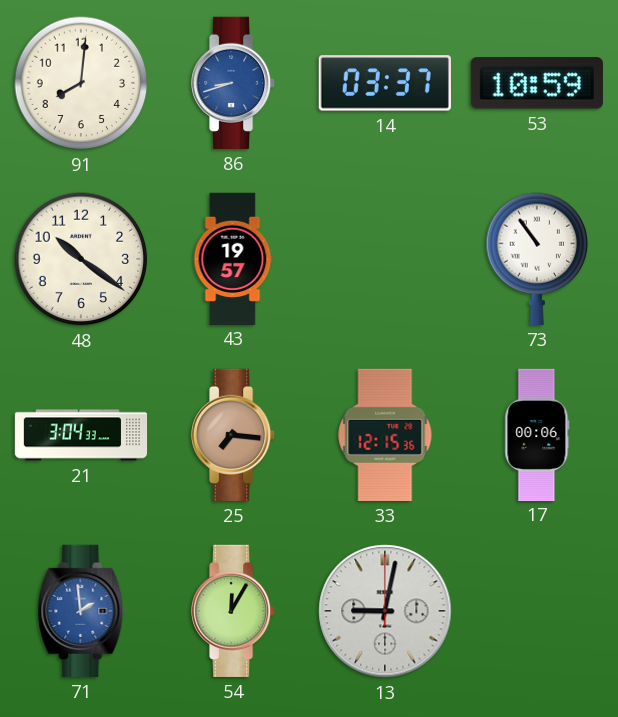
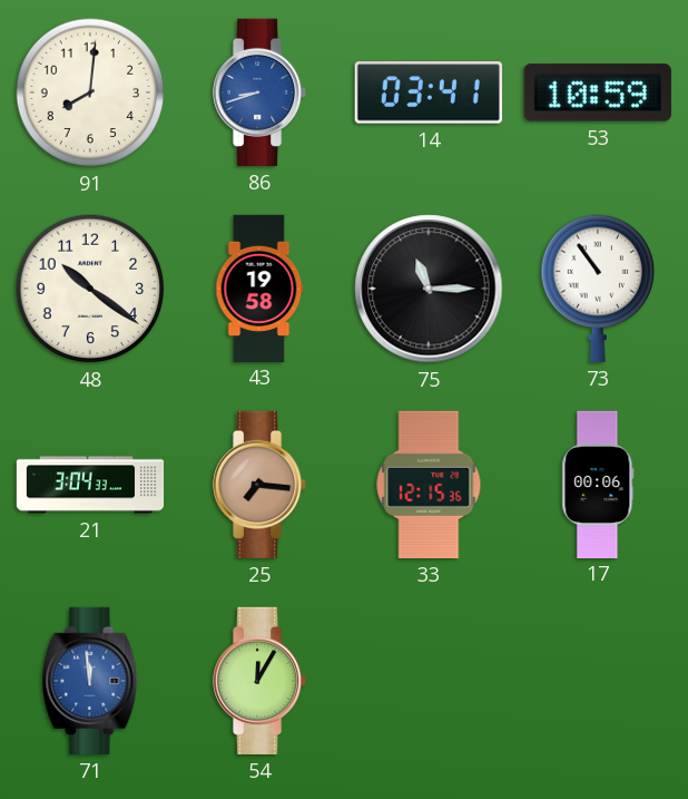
14: 03:37 -> 03:41
43: 19:57 -> 19:58
75: none -> 11:15
71: 1:59 -> 11:59
13: 9:02 -> none
